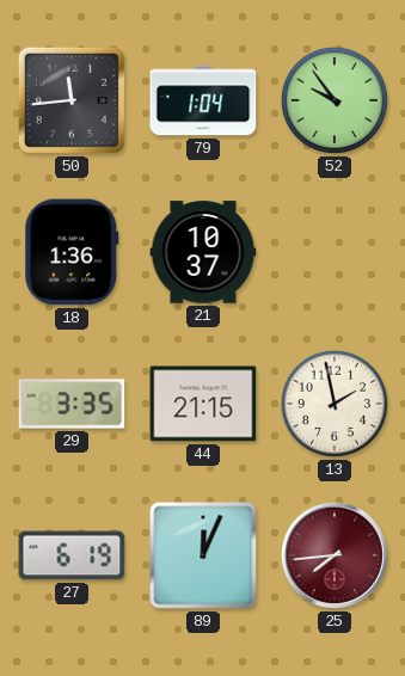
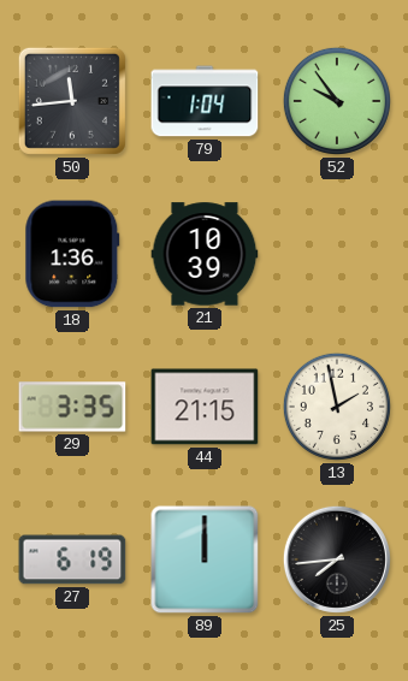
21: 10:37 -> 10:39
89: 12:04 -> 12:00
25 dial: burgundy -> black
